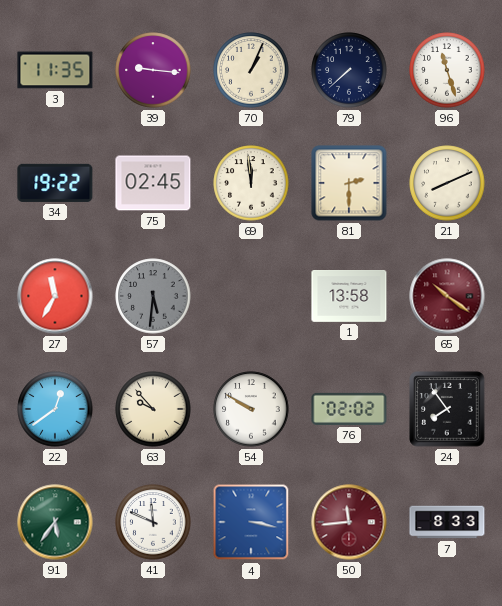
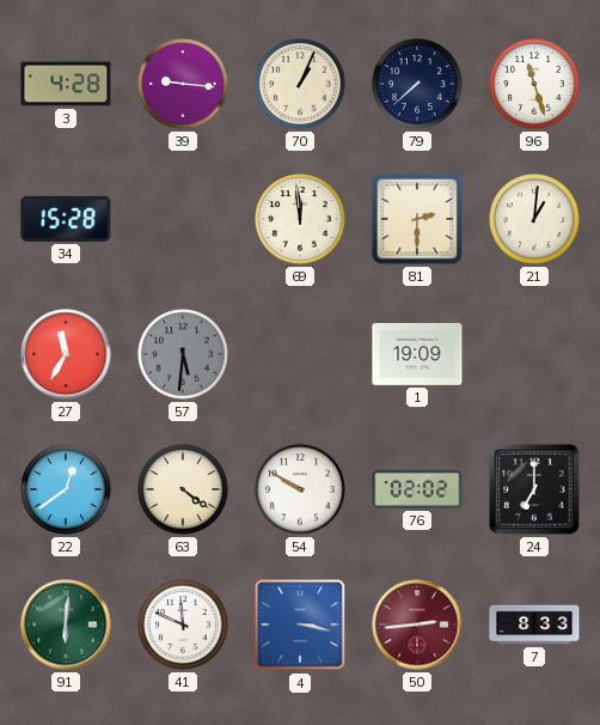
3: 11:35 -> 4:28
34: 19:22 -> 15:28
75: 02:45 -> none
21: 8:11 -> 1:01
1: 13:58 -> 19:09
65: 10:21 -> none
63: 9:53 -> 4:21
24: 7:54 -> 7:00
91: 5:36 -> 6:01
50: 11:44 -> 2:44
